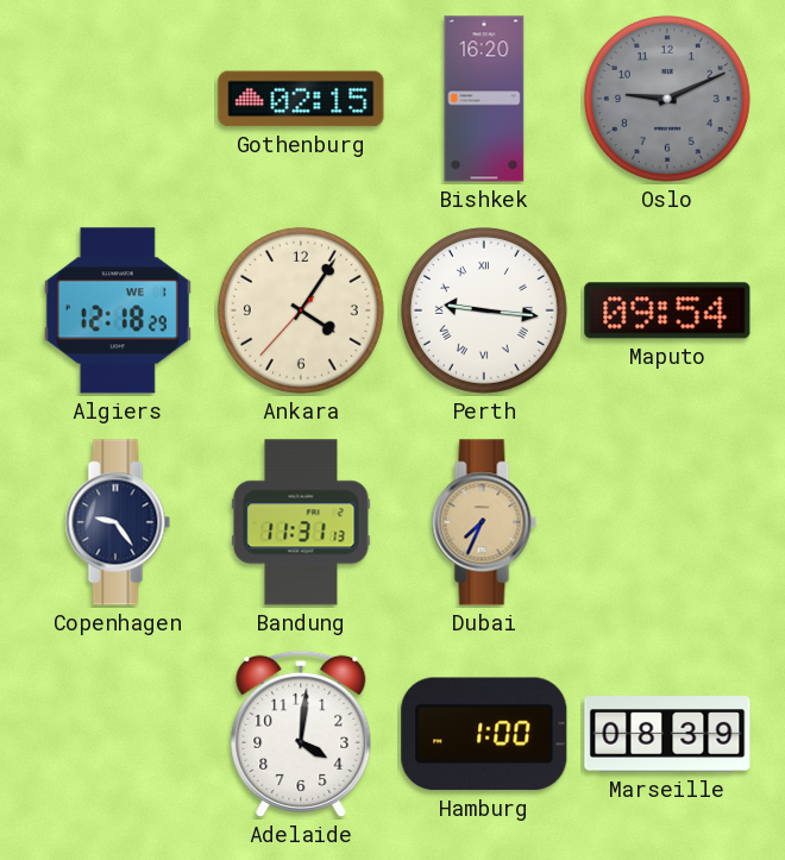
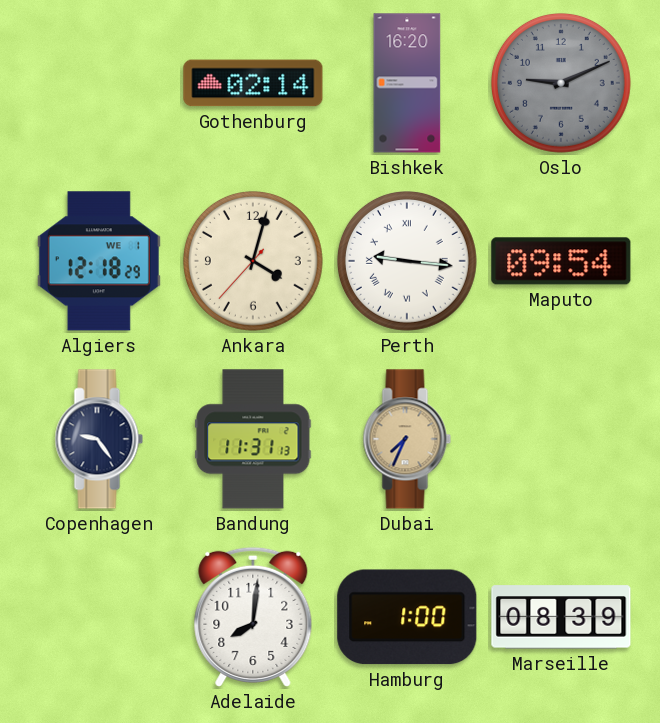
Gothenburg: 02:15 -> 02:14
Ankara: 4:05 -> 4:02
Adelaide: 4:01 -> 8:01
